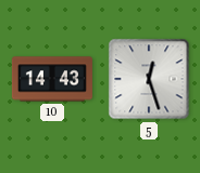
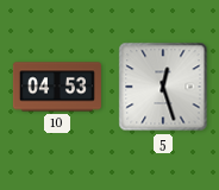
10: 14:43 -> 04:53
